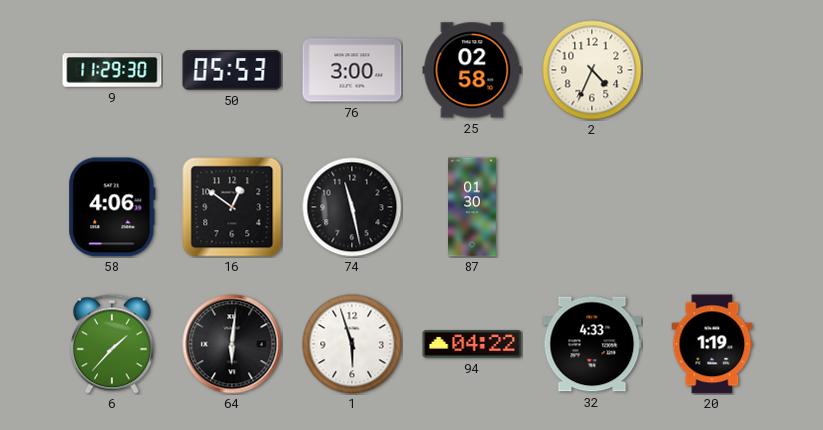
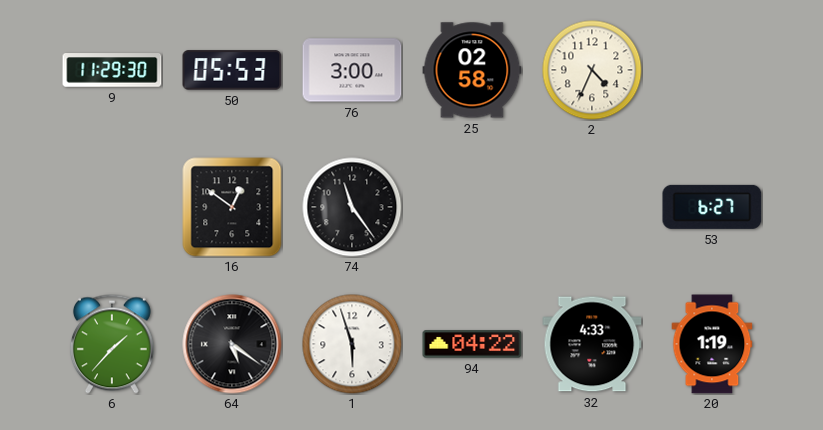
58: 4:06 -> none
74: 11:28 -> 11:24
87: 01:30 -> none
53: none -> 6:27
64: 6:01 -> 5:21
